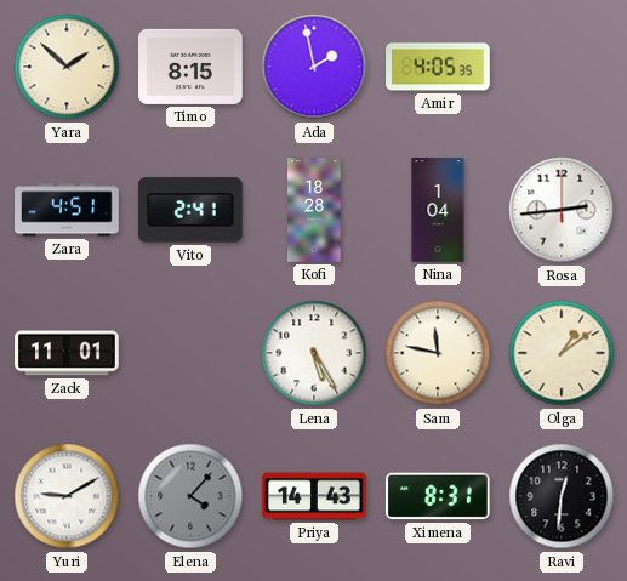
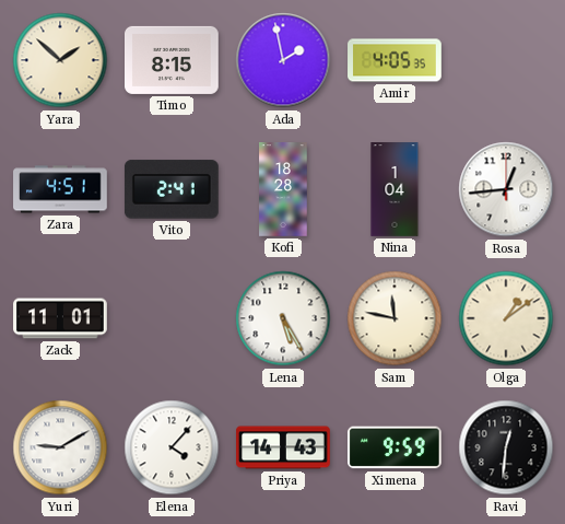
Rosa: 2:44 -> 12:44
Elena dial: grey -> white
Ximena: 8:31 -> 9:59
